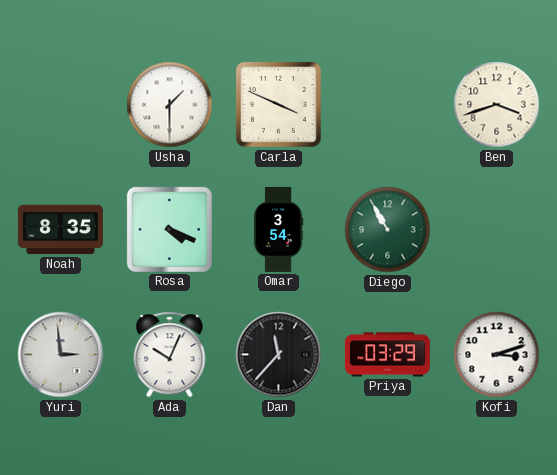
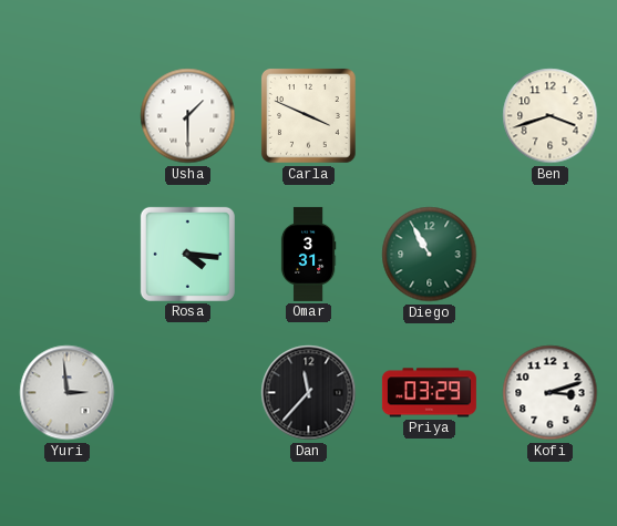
Noah: 8:35 -> none
Rosa: 4:19 -> 4:16
Omar: 3:54 -> 3:31
Ada: 10:04 -> none
